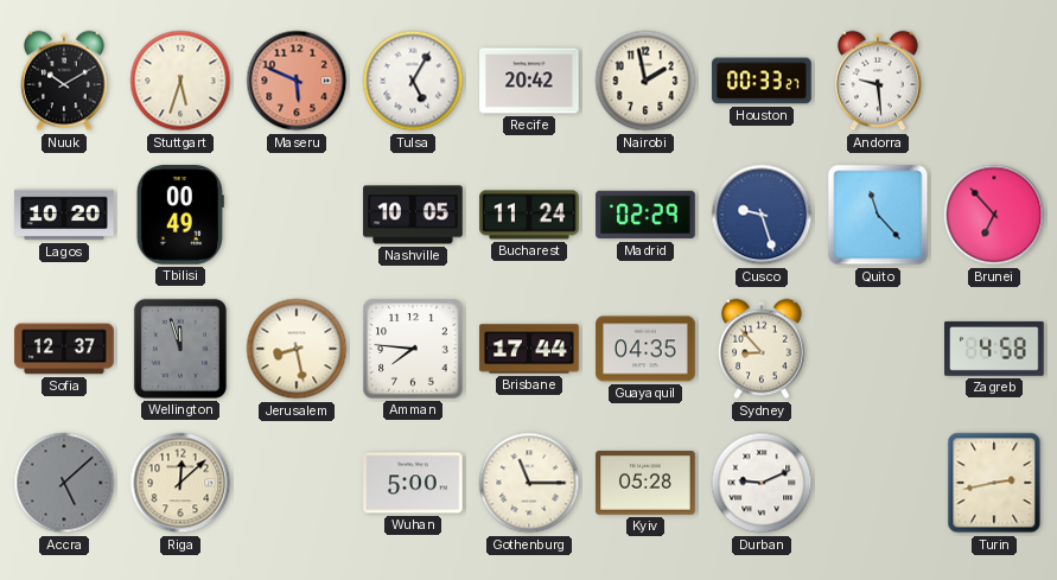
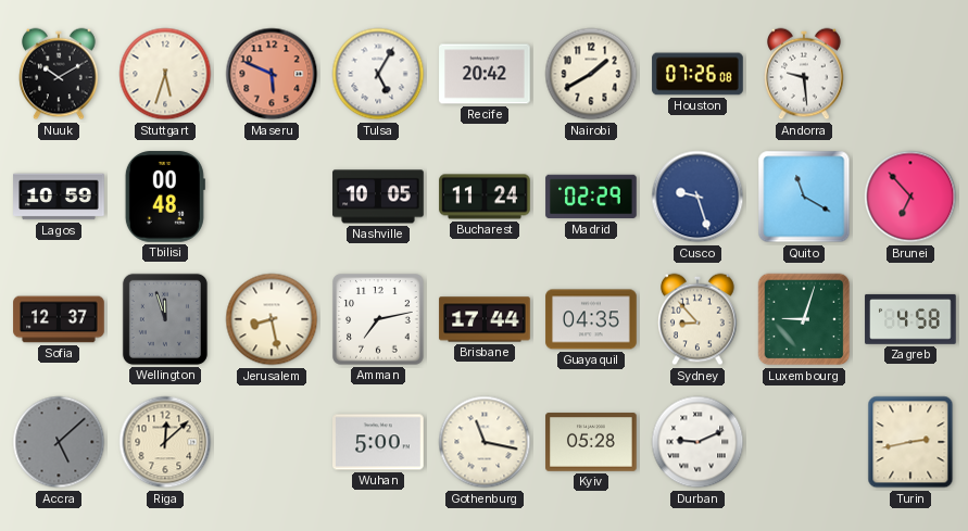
Nairobi: 1:58 -> 1:40
Houston: 00:33 -> 07:26
Lagos: 10:20 -> 10:59
Tbilisi: 00:49 -> 00:48
Quito: 11:23 -> 11:20
Amman: 7:46 -> 7:13
Luxembourg: none -> 9:03
Gothenburg: 11:15 -> 11:17
